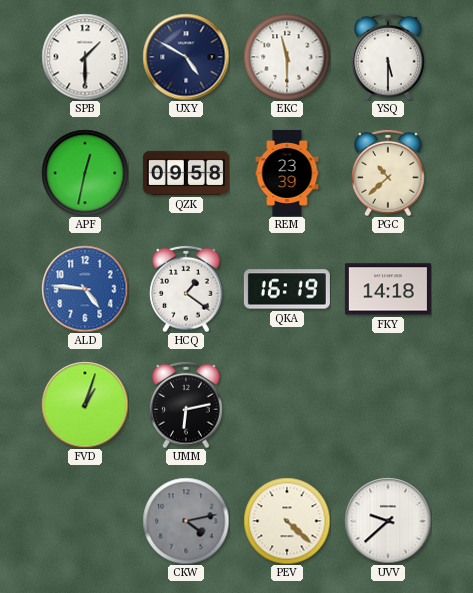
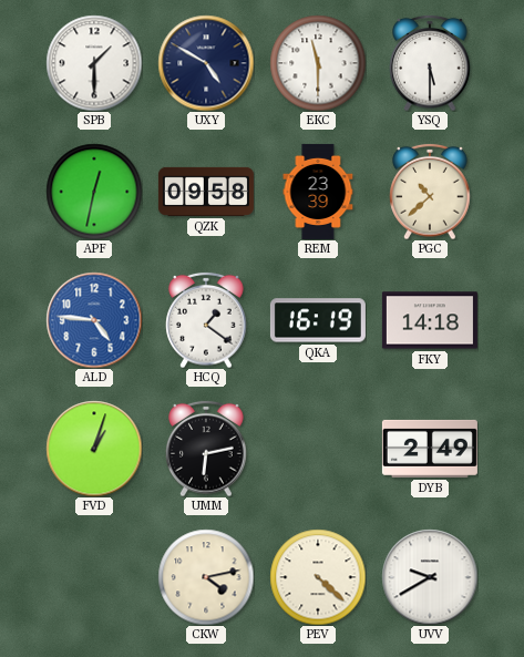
DYB: none -> 2:49
CKW dial: grey -> cream
UVV: 9:38 -> 9:40
